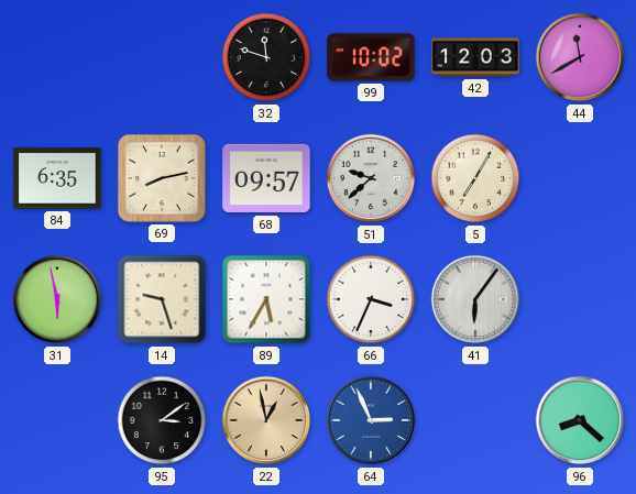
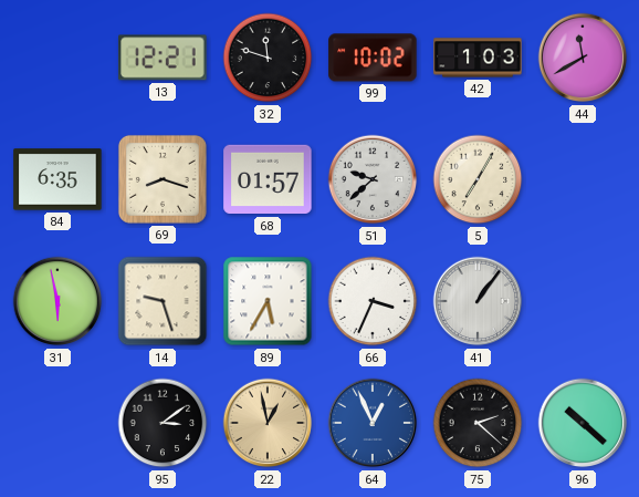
13: none -> 12:21
42: 12:03 -> 1:03
69: 8:13 -> 8:18
68: 09:57 -> 01:57
41: 6:06 -> 1:06
64: 2:56 -> 12:56
75: none -> 2:22
96: 8:22 -> 10:22
